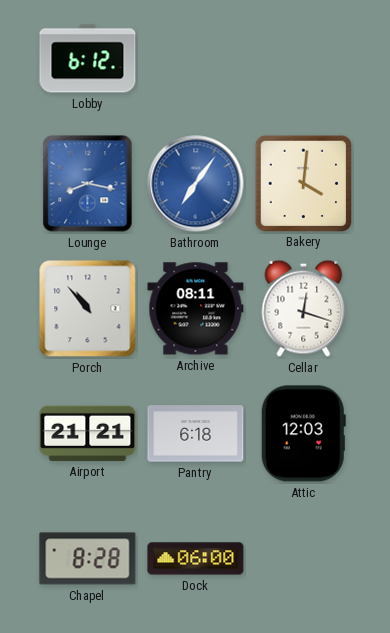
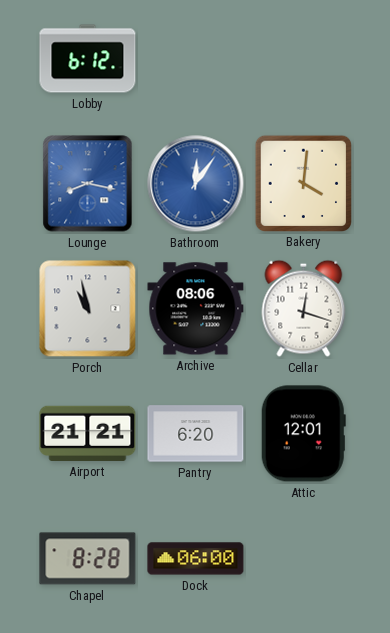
Bathroom: 7:06 -> 12:06
Porch: 10:53 -> 10:58
Archive: 08:11 -> 08:06
Pantry: 6:18 -> 6:20
Attic: 12:03 -> 12:01
